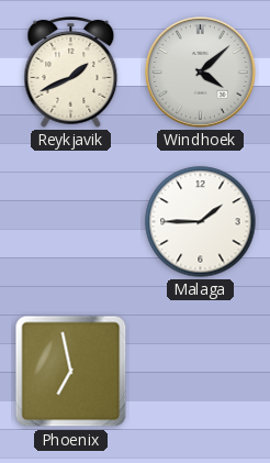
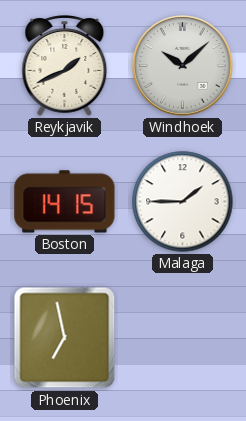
Windhoek: 4:08 -> 10:08
Boston: none -> 14:15
